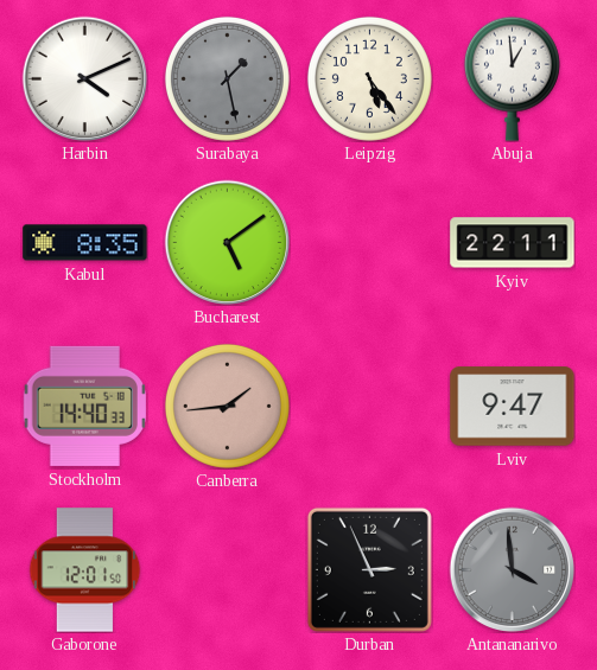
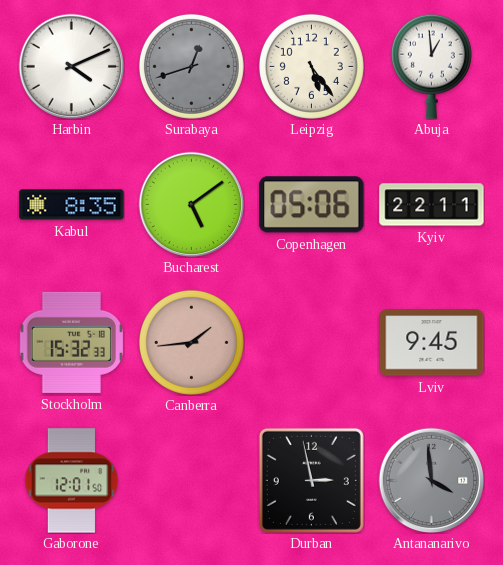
Surabaya: 1:28 -> 12:42
Copenhagen: none -> 05:06
Stockholm: 14:40 -> 15:32
Lviv: 9:47 -> 9:45
Durban: 2:56 -> 2:58
